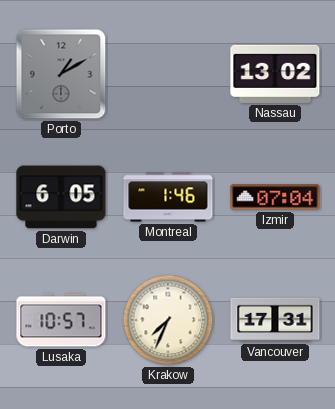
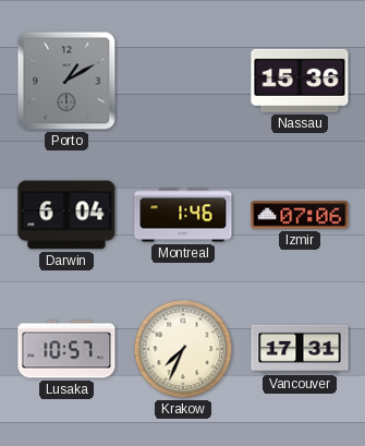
Nassau: 13:02 -> 15:36
Darwin: 6:05 -> 6:04
Izmir: 07:04 -> 07:06
